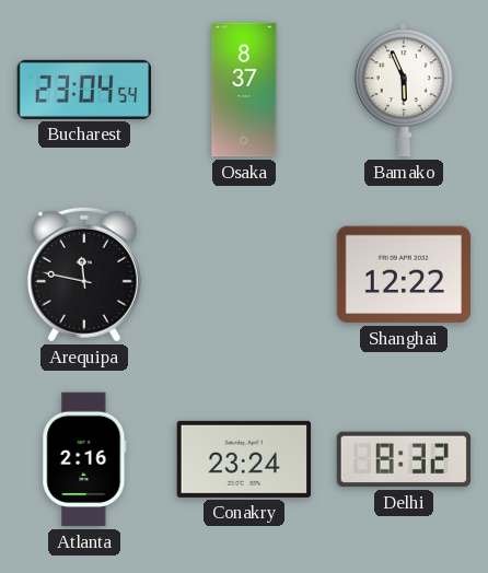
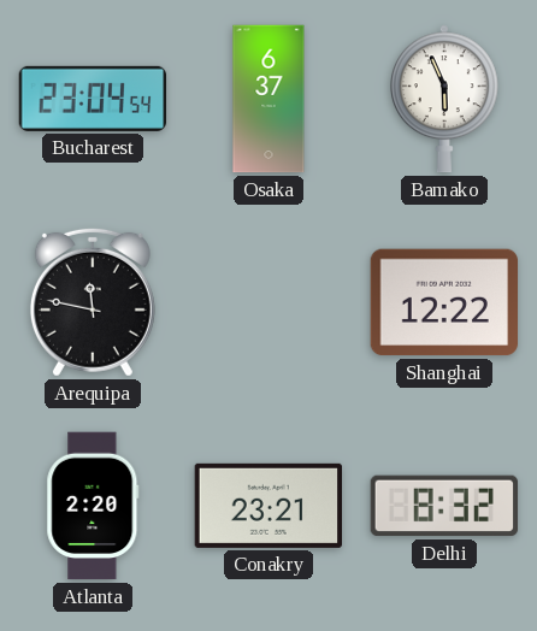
Osaka: 8:37 -> 6:37
Atlanta: 2:16 -> 2:20
Conakry: 23:24 -> 23:21
